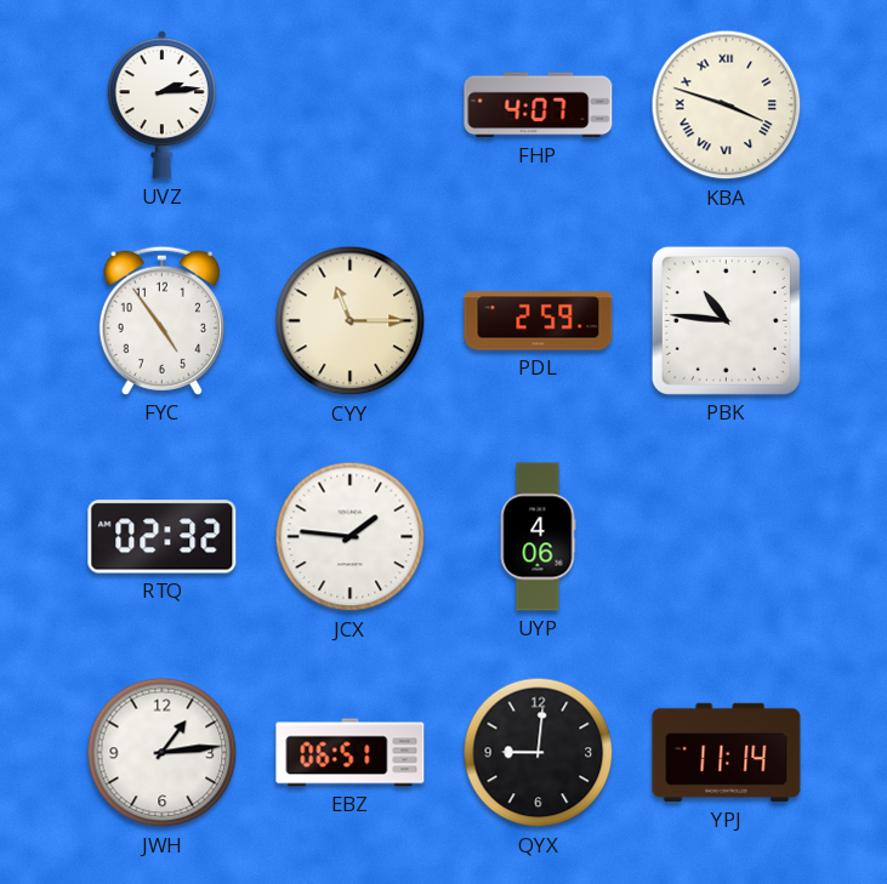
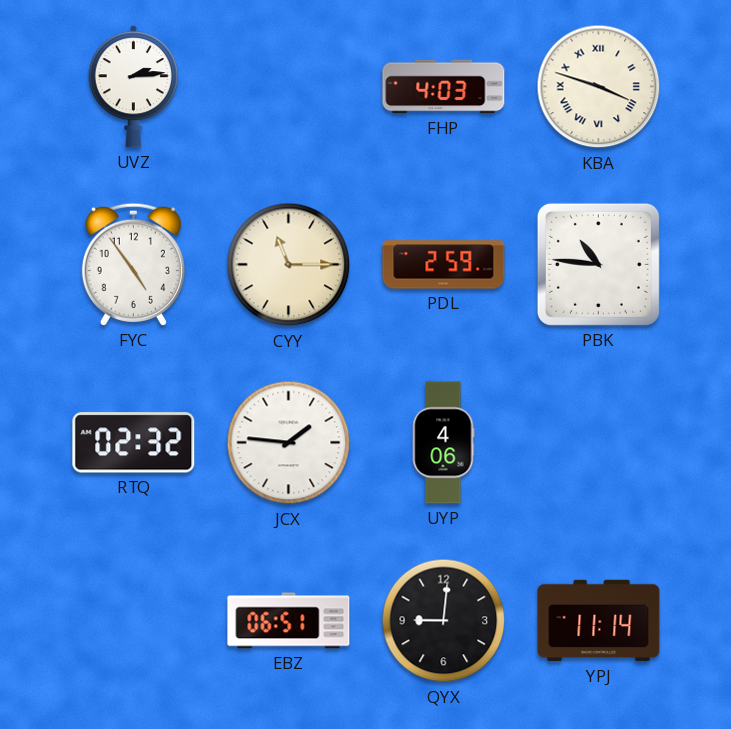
FHP: 4:07 -> 4:03
JWH: 1:14 -> none
